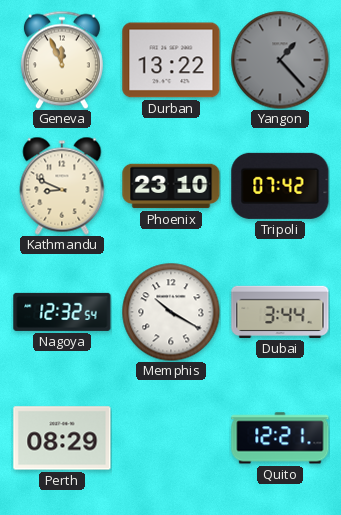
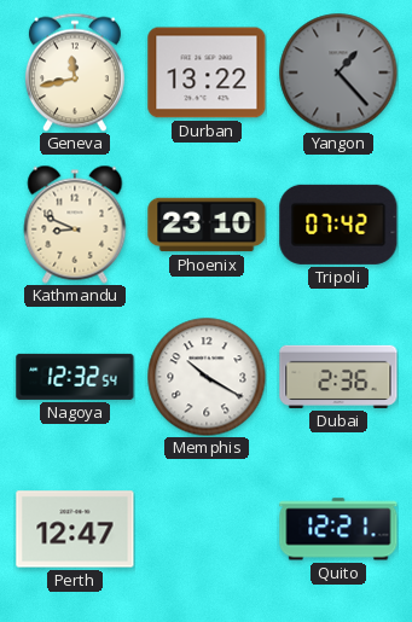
Geneva: 11:56 -> 11:43
Dubai: 3:44 -> 2:36
Perth: 08:29 -> 12:47
